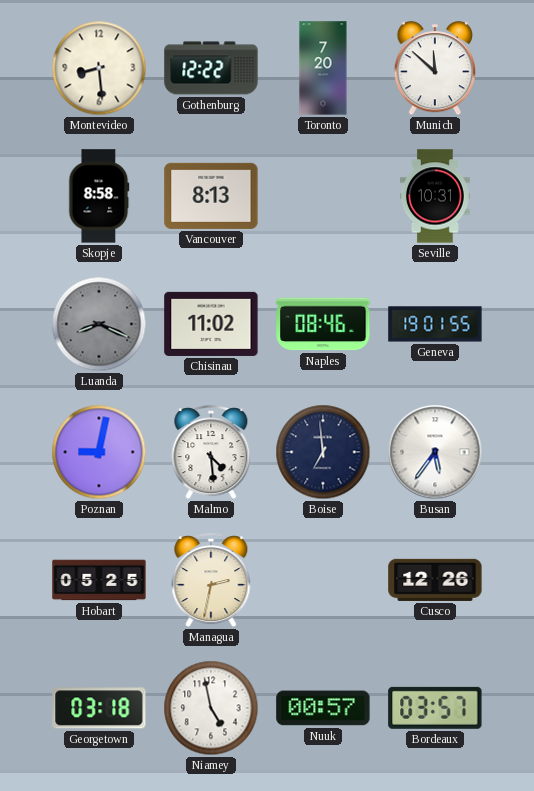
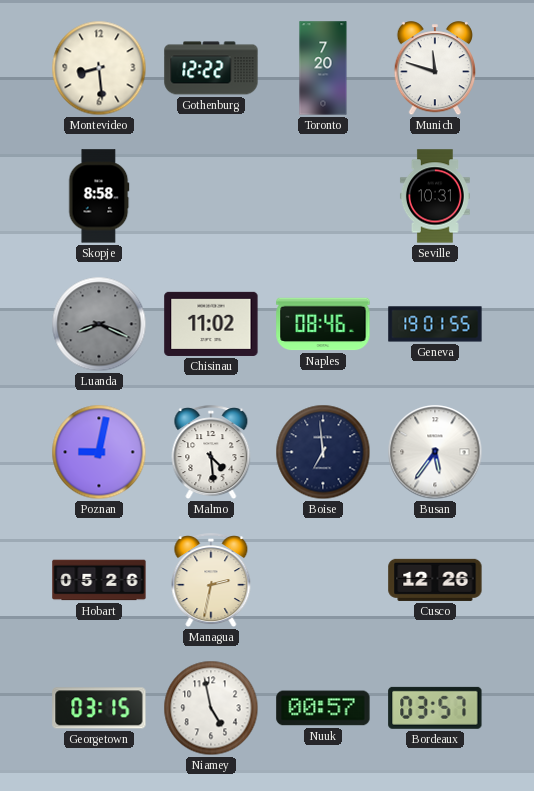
Munich: 11:52 -> 11:48
Vancouver: 8:13 -> none
Hobart: 05:25 -> 05:26
Georgetown: 03:18 -> 03:15
